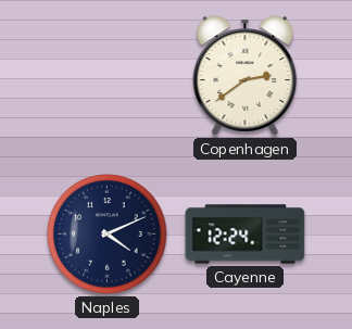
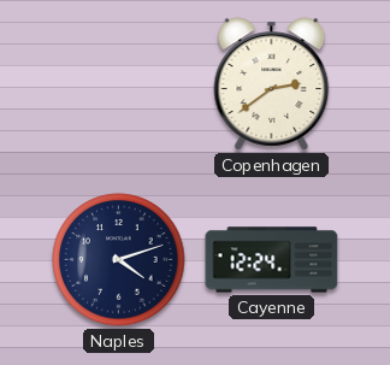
Naples: 4:11 -> 4:12
